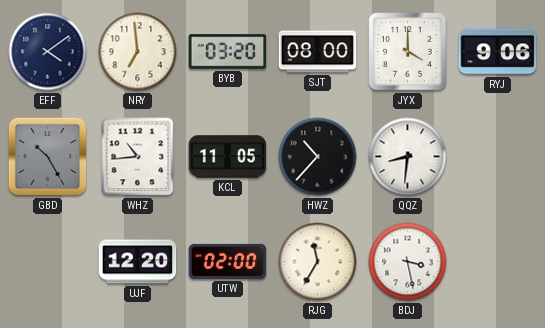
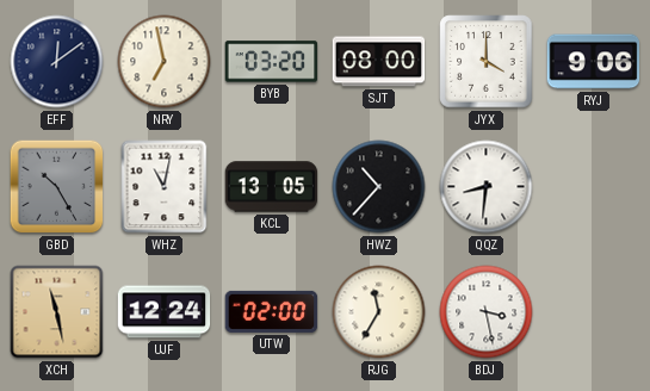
EFF: 4:09 -> 12:09
NRY: 6:59 -> 6:58
WHZ: 10:44 -> 11:02
KCL: 11:05 -> 13:05
XCH: none -> 11:28
UJF: 12:20 -> 12:24
